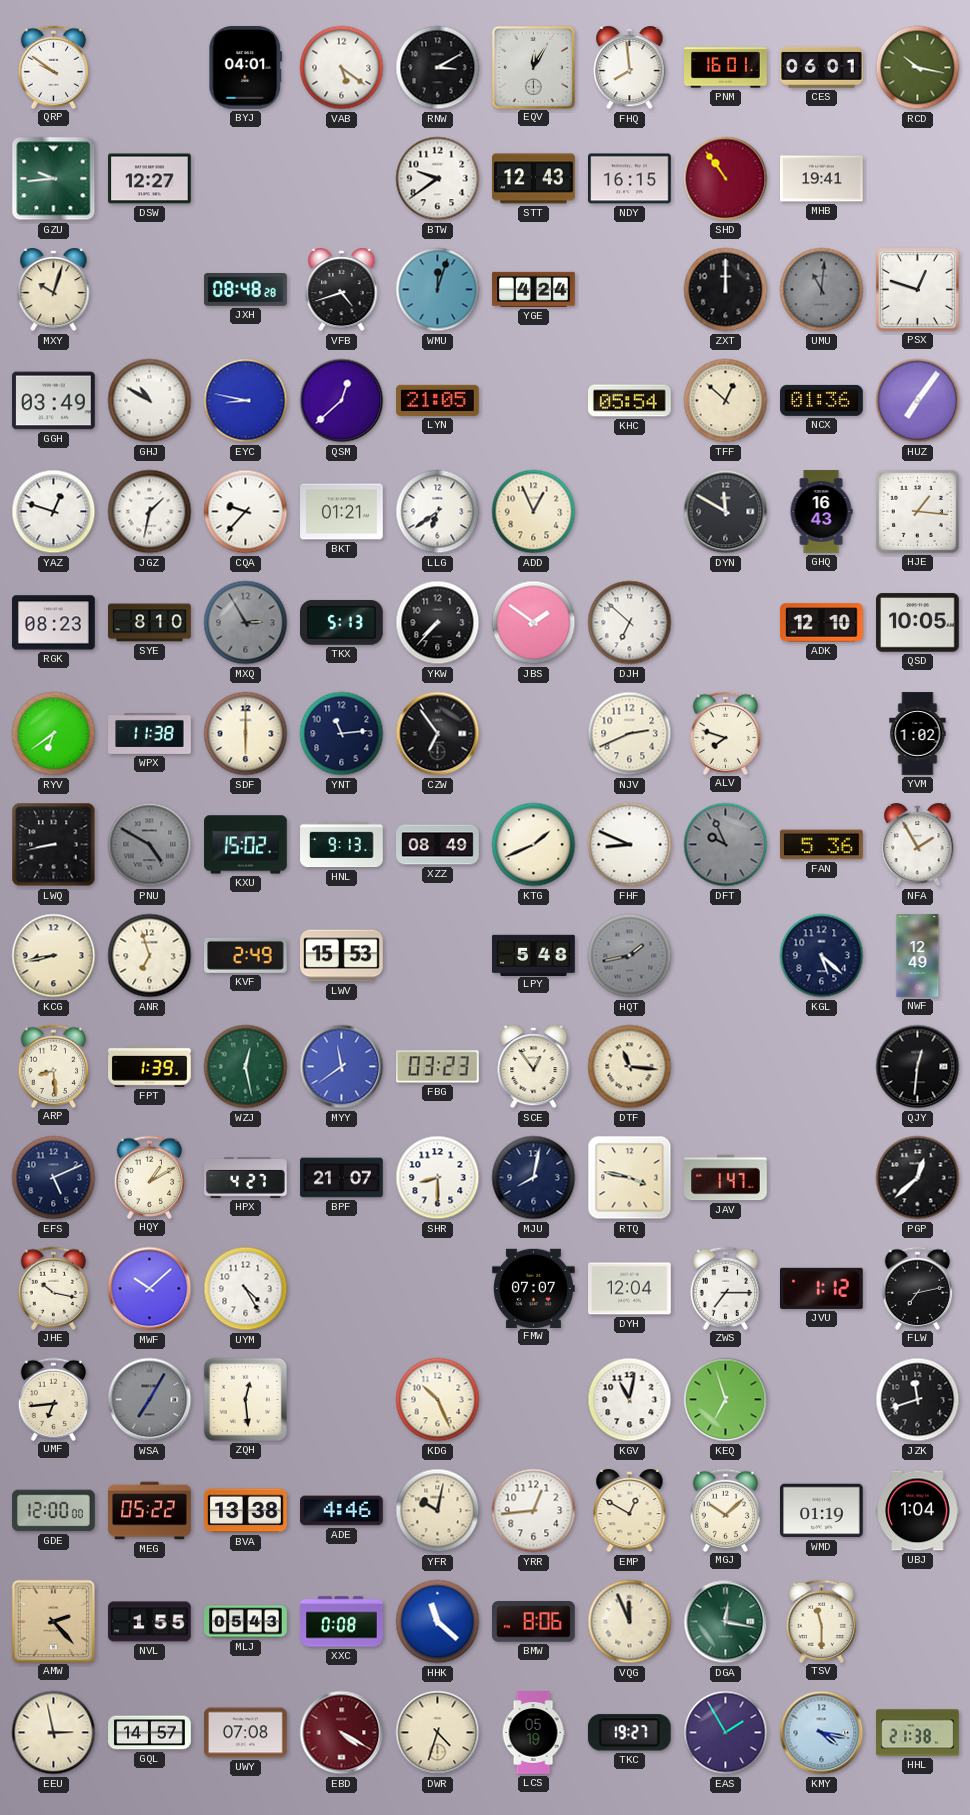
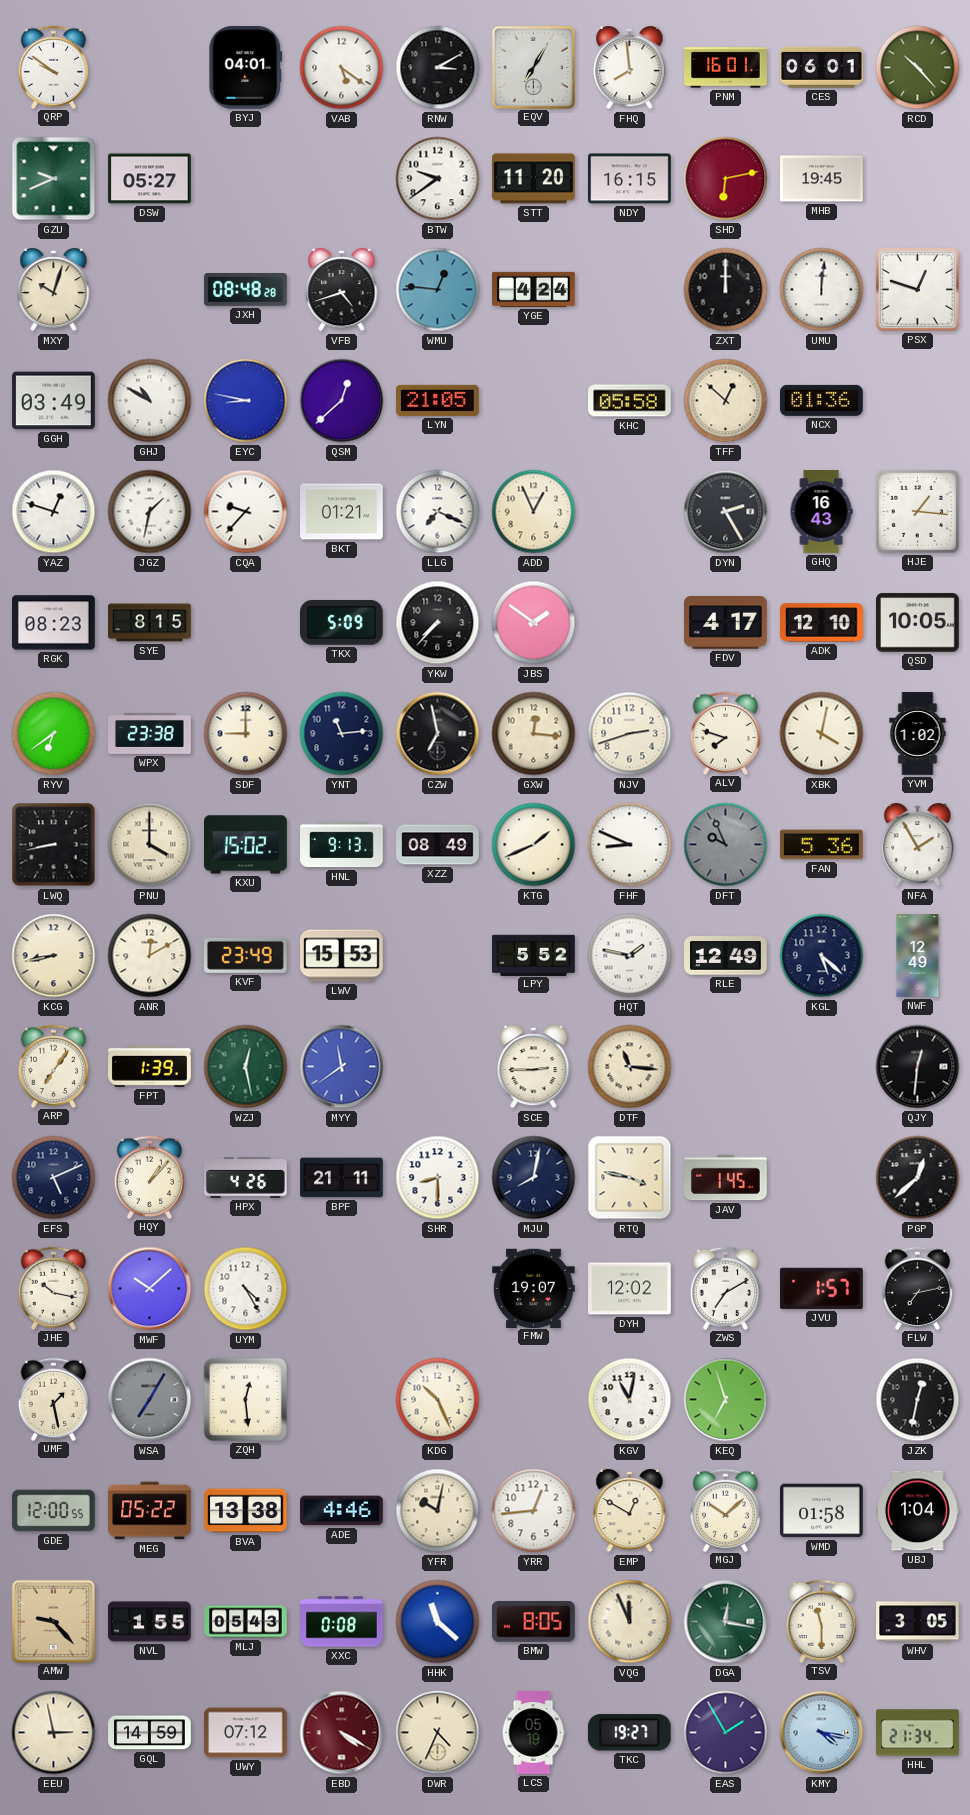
EQV: 12:05 -> 7:05
RCD: 10:17 -> 10:23
GZU: 9:44 -> 9:41
DSW: 12:27 -> 05:27
STT: 12:43 -> 11:20
SHD: 10:54 -> 6:13
MHB: 19:41 -> 19:45
WMU: 12:03 -> 12:46
UMU: 11:01 -> 12:01
UMU dial: grey -> white
KHC: 05:54 -> 05:58
HUZ: 7:06 -> none
LLG: 6:39 -> 7:19
DYN: 11:50 -> 2:25
SYE: 8:10 -> 8:15
MXQ: 2:55 -> none
TKX: 5:13 -> 5:09
DJH: 6:52 -> none
FDV: none -> 4:17
WPX: 11:38 -> 23:38
SDF: 6:00 -> 9:00
CZW: 6:54 -> 6:58
GXW: none -> 12:16
NJV: 2:41 -> 2:42
XBK: none -> 4:02
PNU: 4:50 -> 4:00
PNU dial: grey -> cream
ANR: 6:57 -> 12:10
KVF: 2:49 -> 23:49
LPY: 5:48 -> 5:52
HQT: 1:43 -> 1:47
HQT dial: grey -> white
RLE: none -> 12:49
ARP: 8:29 -> 7:06
FBG: 03:23 -> none
SCE: 12:54 -> 2:45
HQY: 1:10 -> 1:07
HPX: 4:27 -> 4:26
BPF: 21:07 -> 21:11
JAV: 1:47 -> 1:45
FMW: 07:07 -> 19:07
DYH: 12:04 -> 12:02
ZWS: 7:15 -> 7:10
JVU: 1:12 -> 1:57
UMF: 6:44 -> 1:28
JZK: 11:42 -> 12:32
GDE: 12:00:00 -> 12:00:55
WMD: 01:19 -> 01:58
AMW: 2:23 -> 9:23
BMW: 8:06 -> 8:05
WHV: none -> 3:05
GQL: 14:57 -> 14:59
UWY: 07:08 -> 07:12
DWR: 4:33 -> 4:34
HHL: 21:38 -> 21:34
